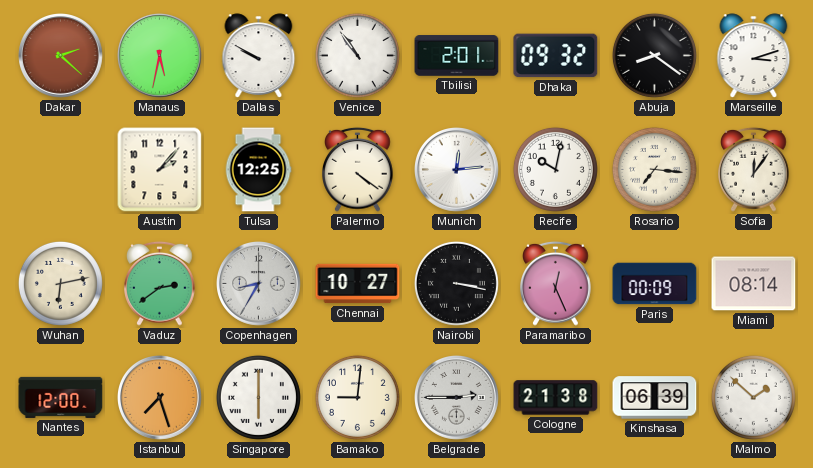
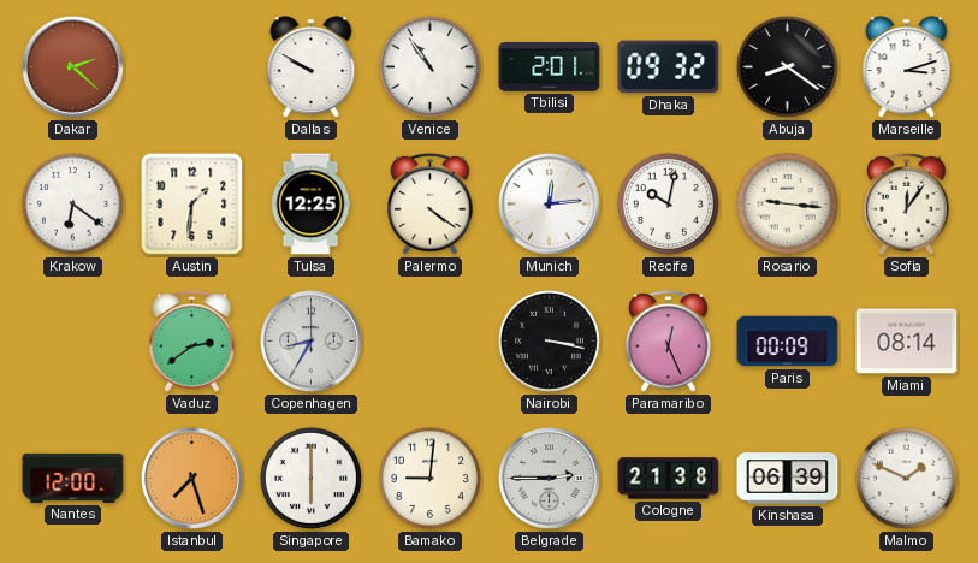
Manaus: 5:32 -> none
Krakow: none -> 6:21
Austin: 2:07 -> 1:31
Rosario: 7:16 -> 9:16
Wuhan: 6:13 -> none
Chennai: 10:27 -> none
Malmo: 1:52 -> 1:49
